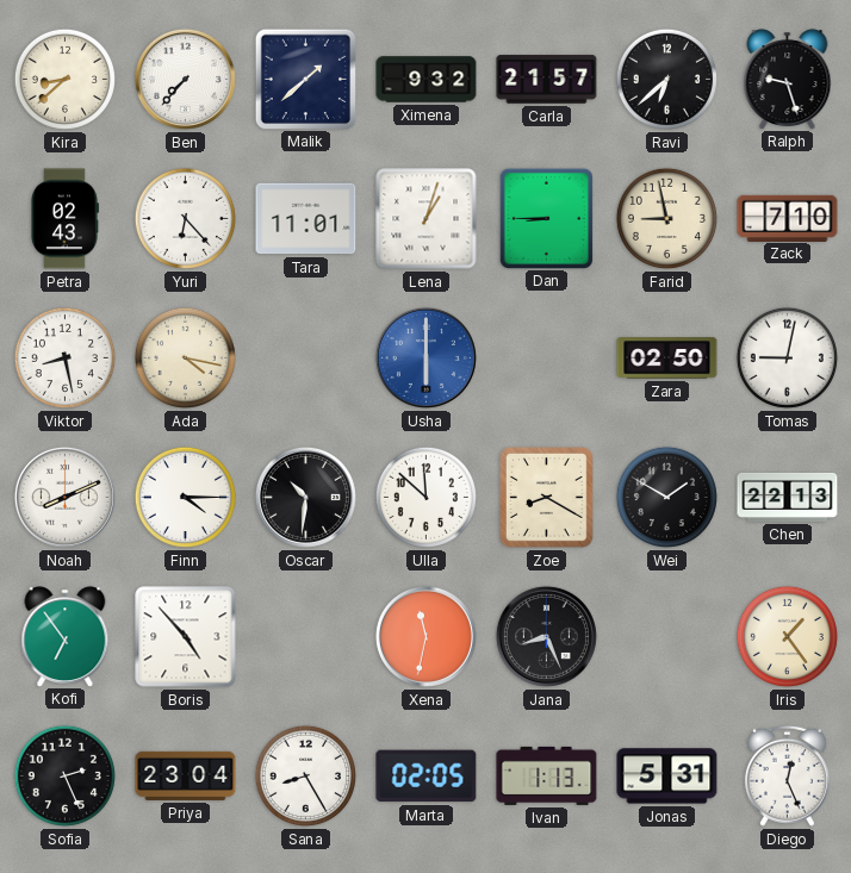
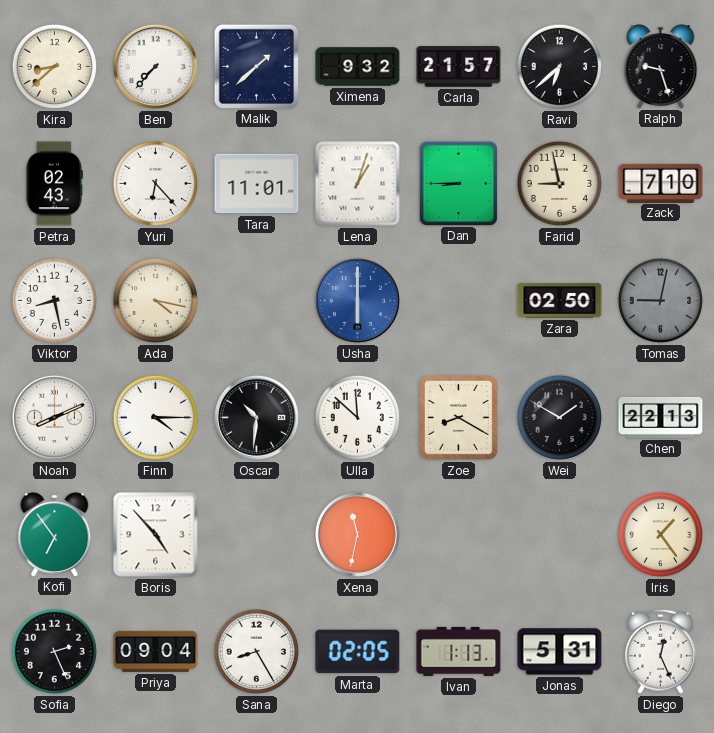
Tomas dial: white -> grey
Jana: 8:26 -> none
Priya: 23:04 -> 09:04
